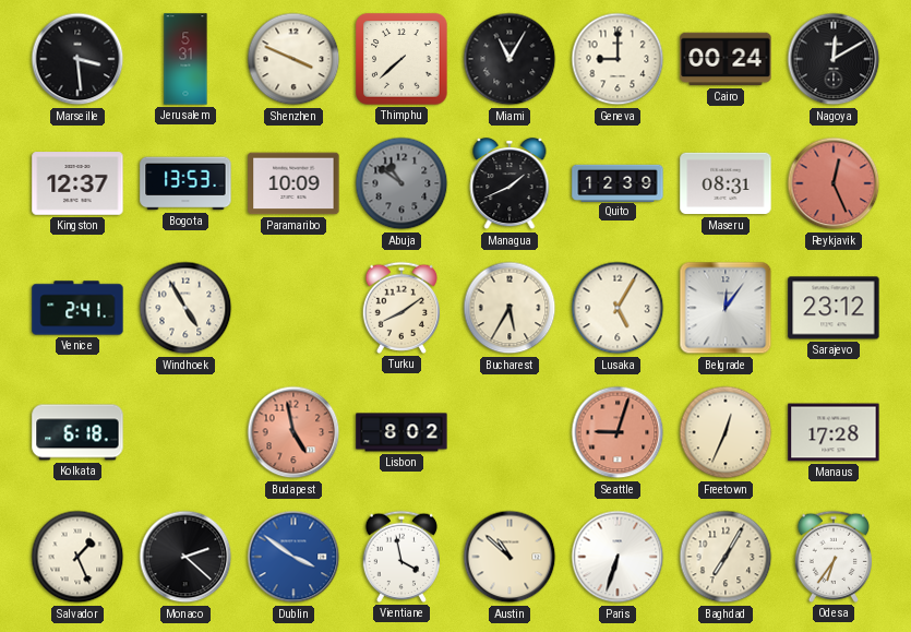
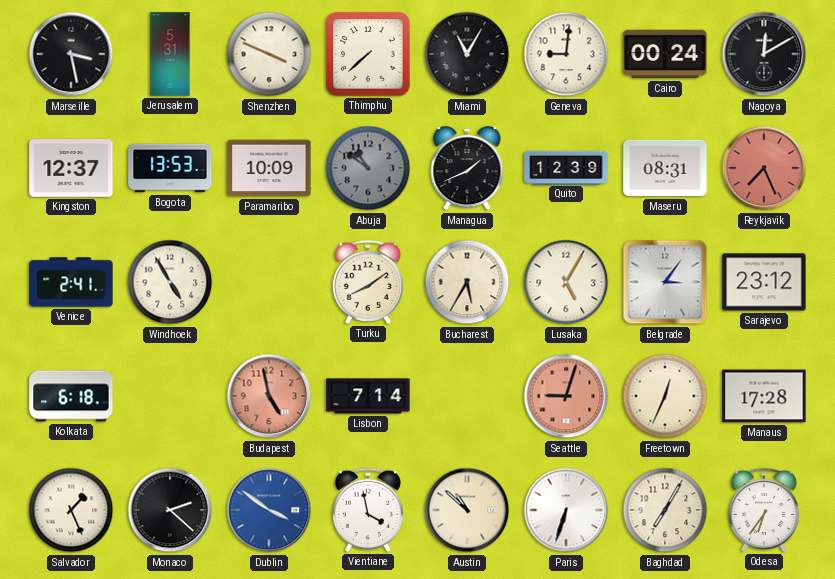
Marseille: 3:29 -> 3:28
Geneva: 9:00 -> 9:01
Reykjavik: 12:26 -> 7:26
Belgrade: 12:06 -> 3:06
Lisbon: 8:02 -> 7:14
